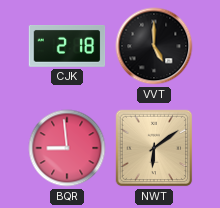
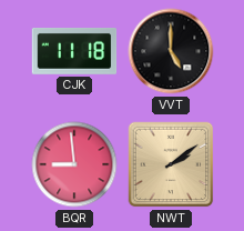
CJK: 2:18 -> 11:18
NWT: 6:09 -> 2:09
